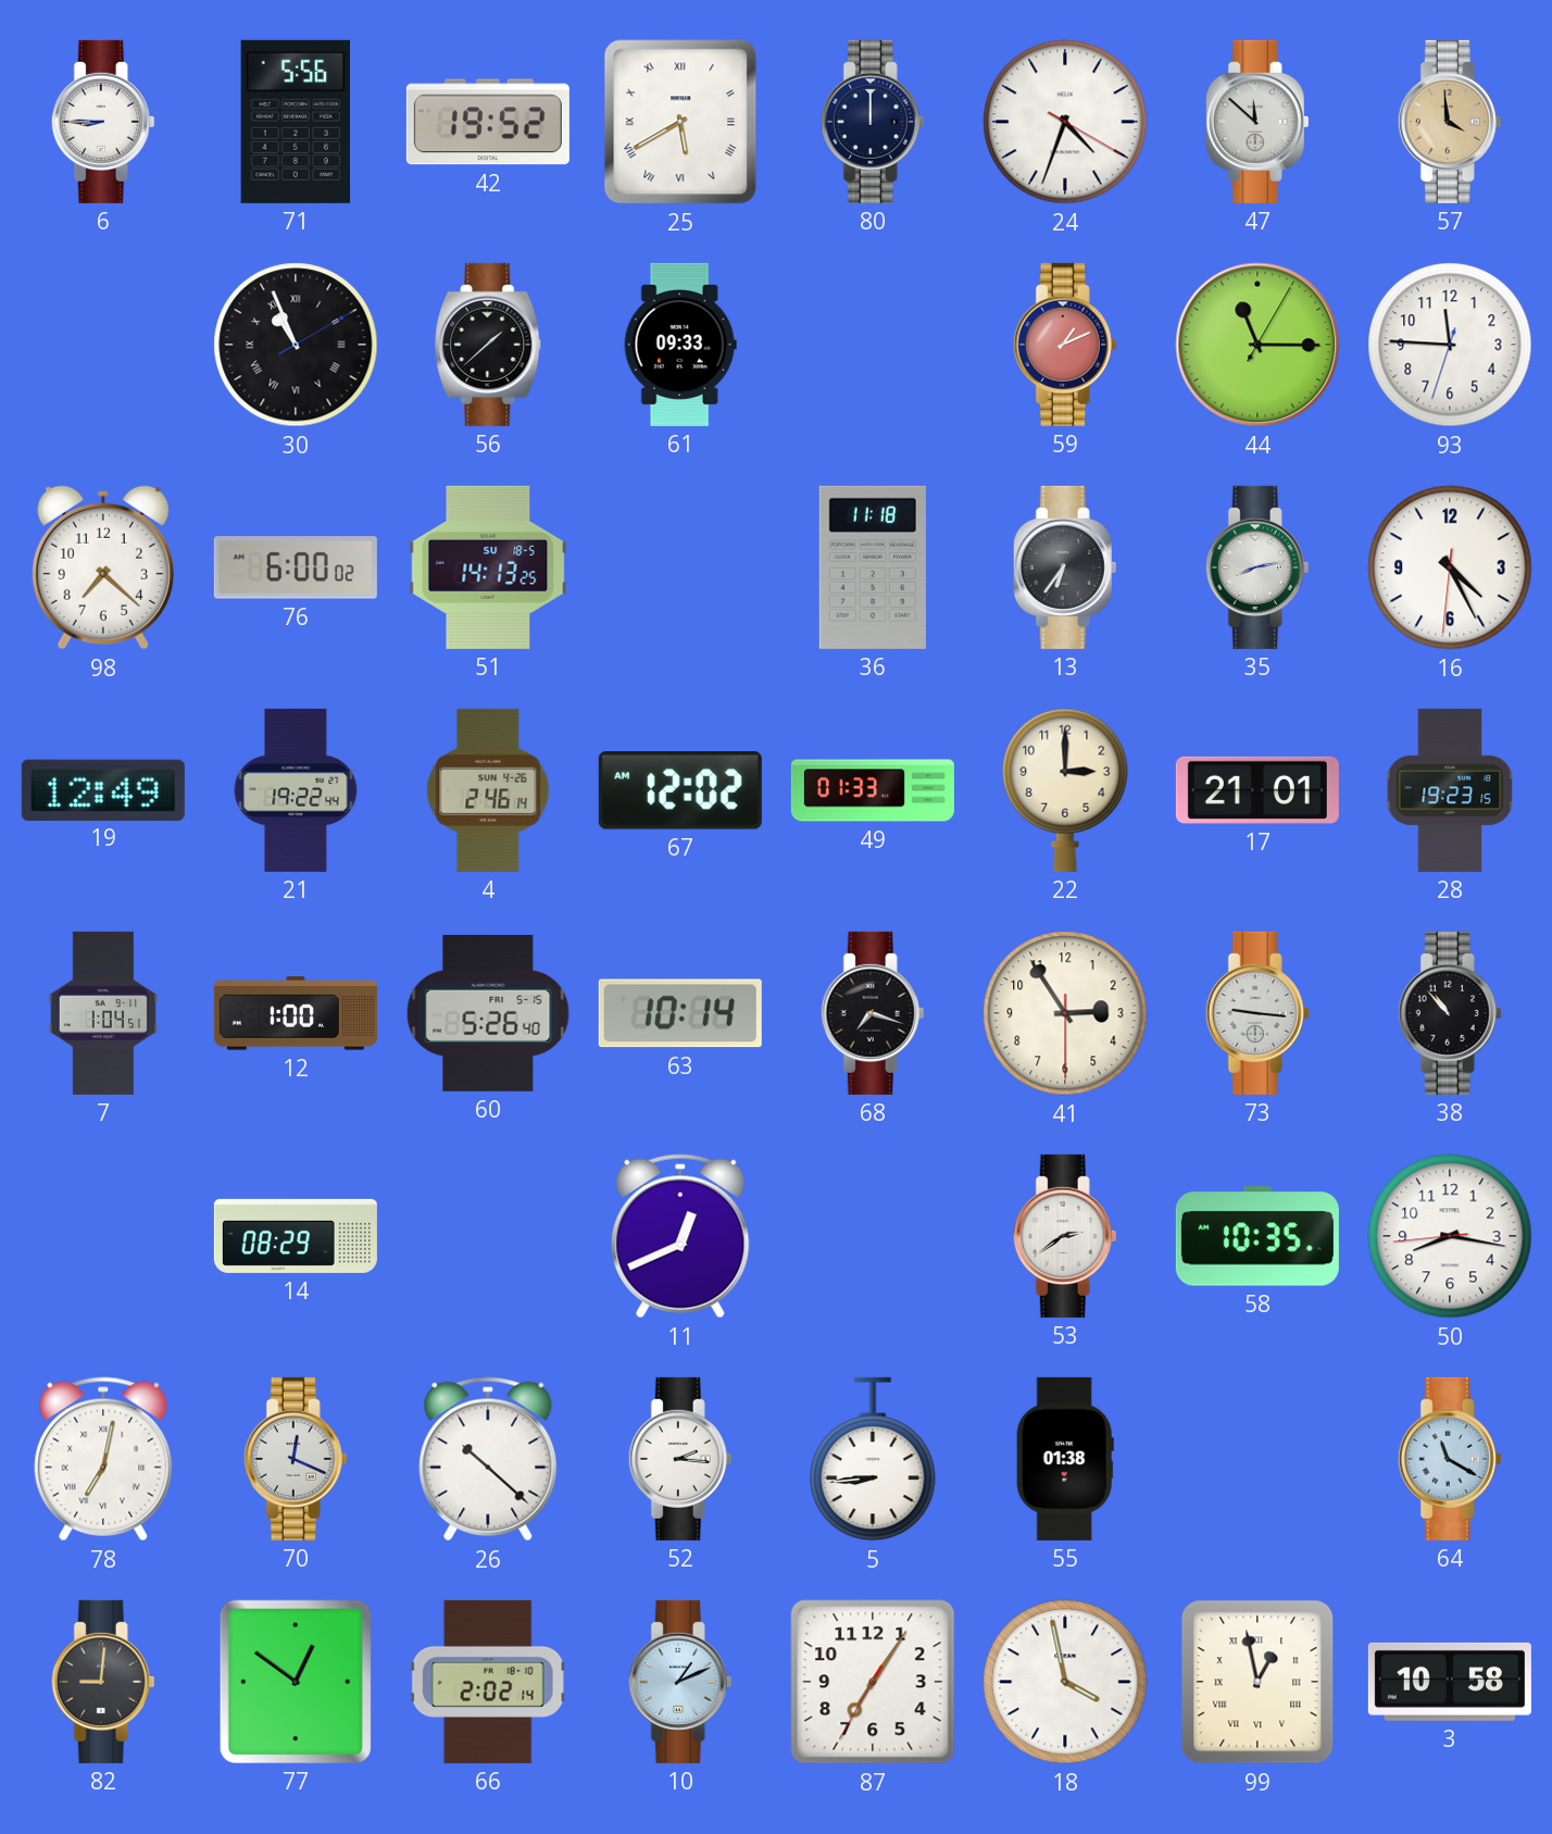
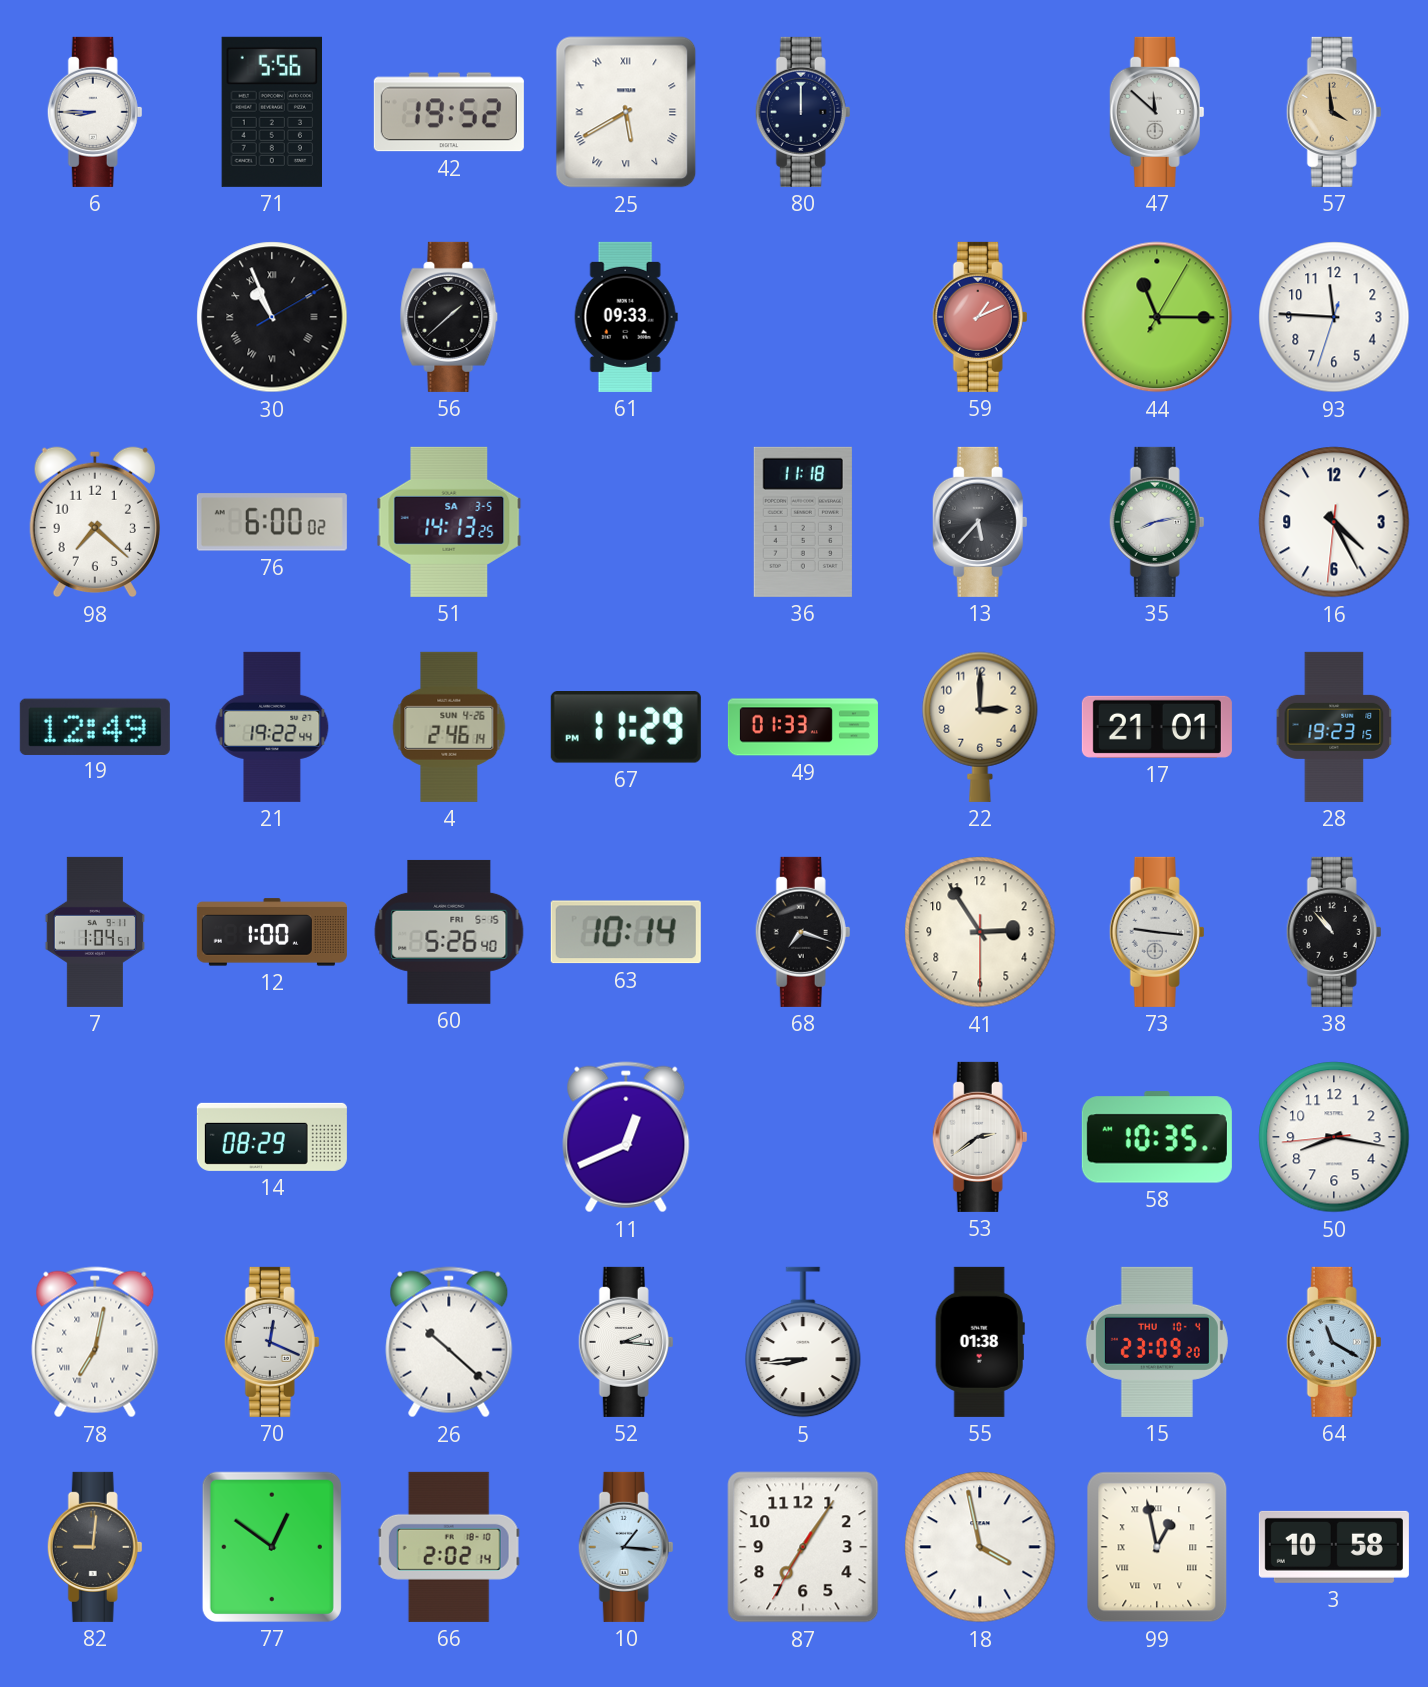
24: 4:33 -> none
51 date: SU 18-5 -> SA 3-5
13: 6:36 -> 5:37
67: 12:02 -> 11:29
15: none -> 23:09
10: 1:11 -> 1:16
